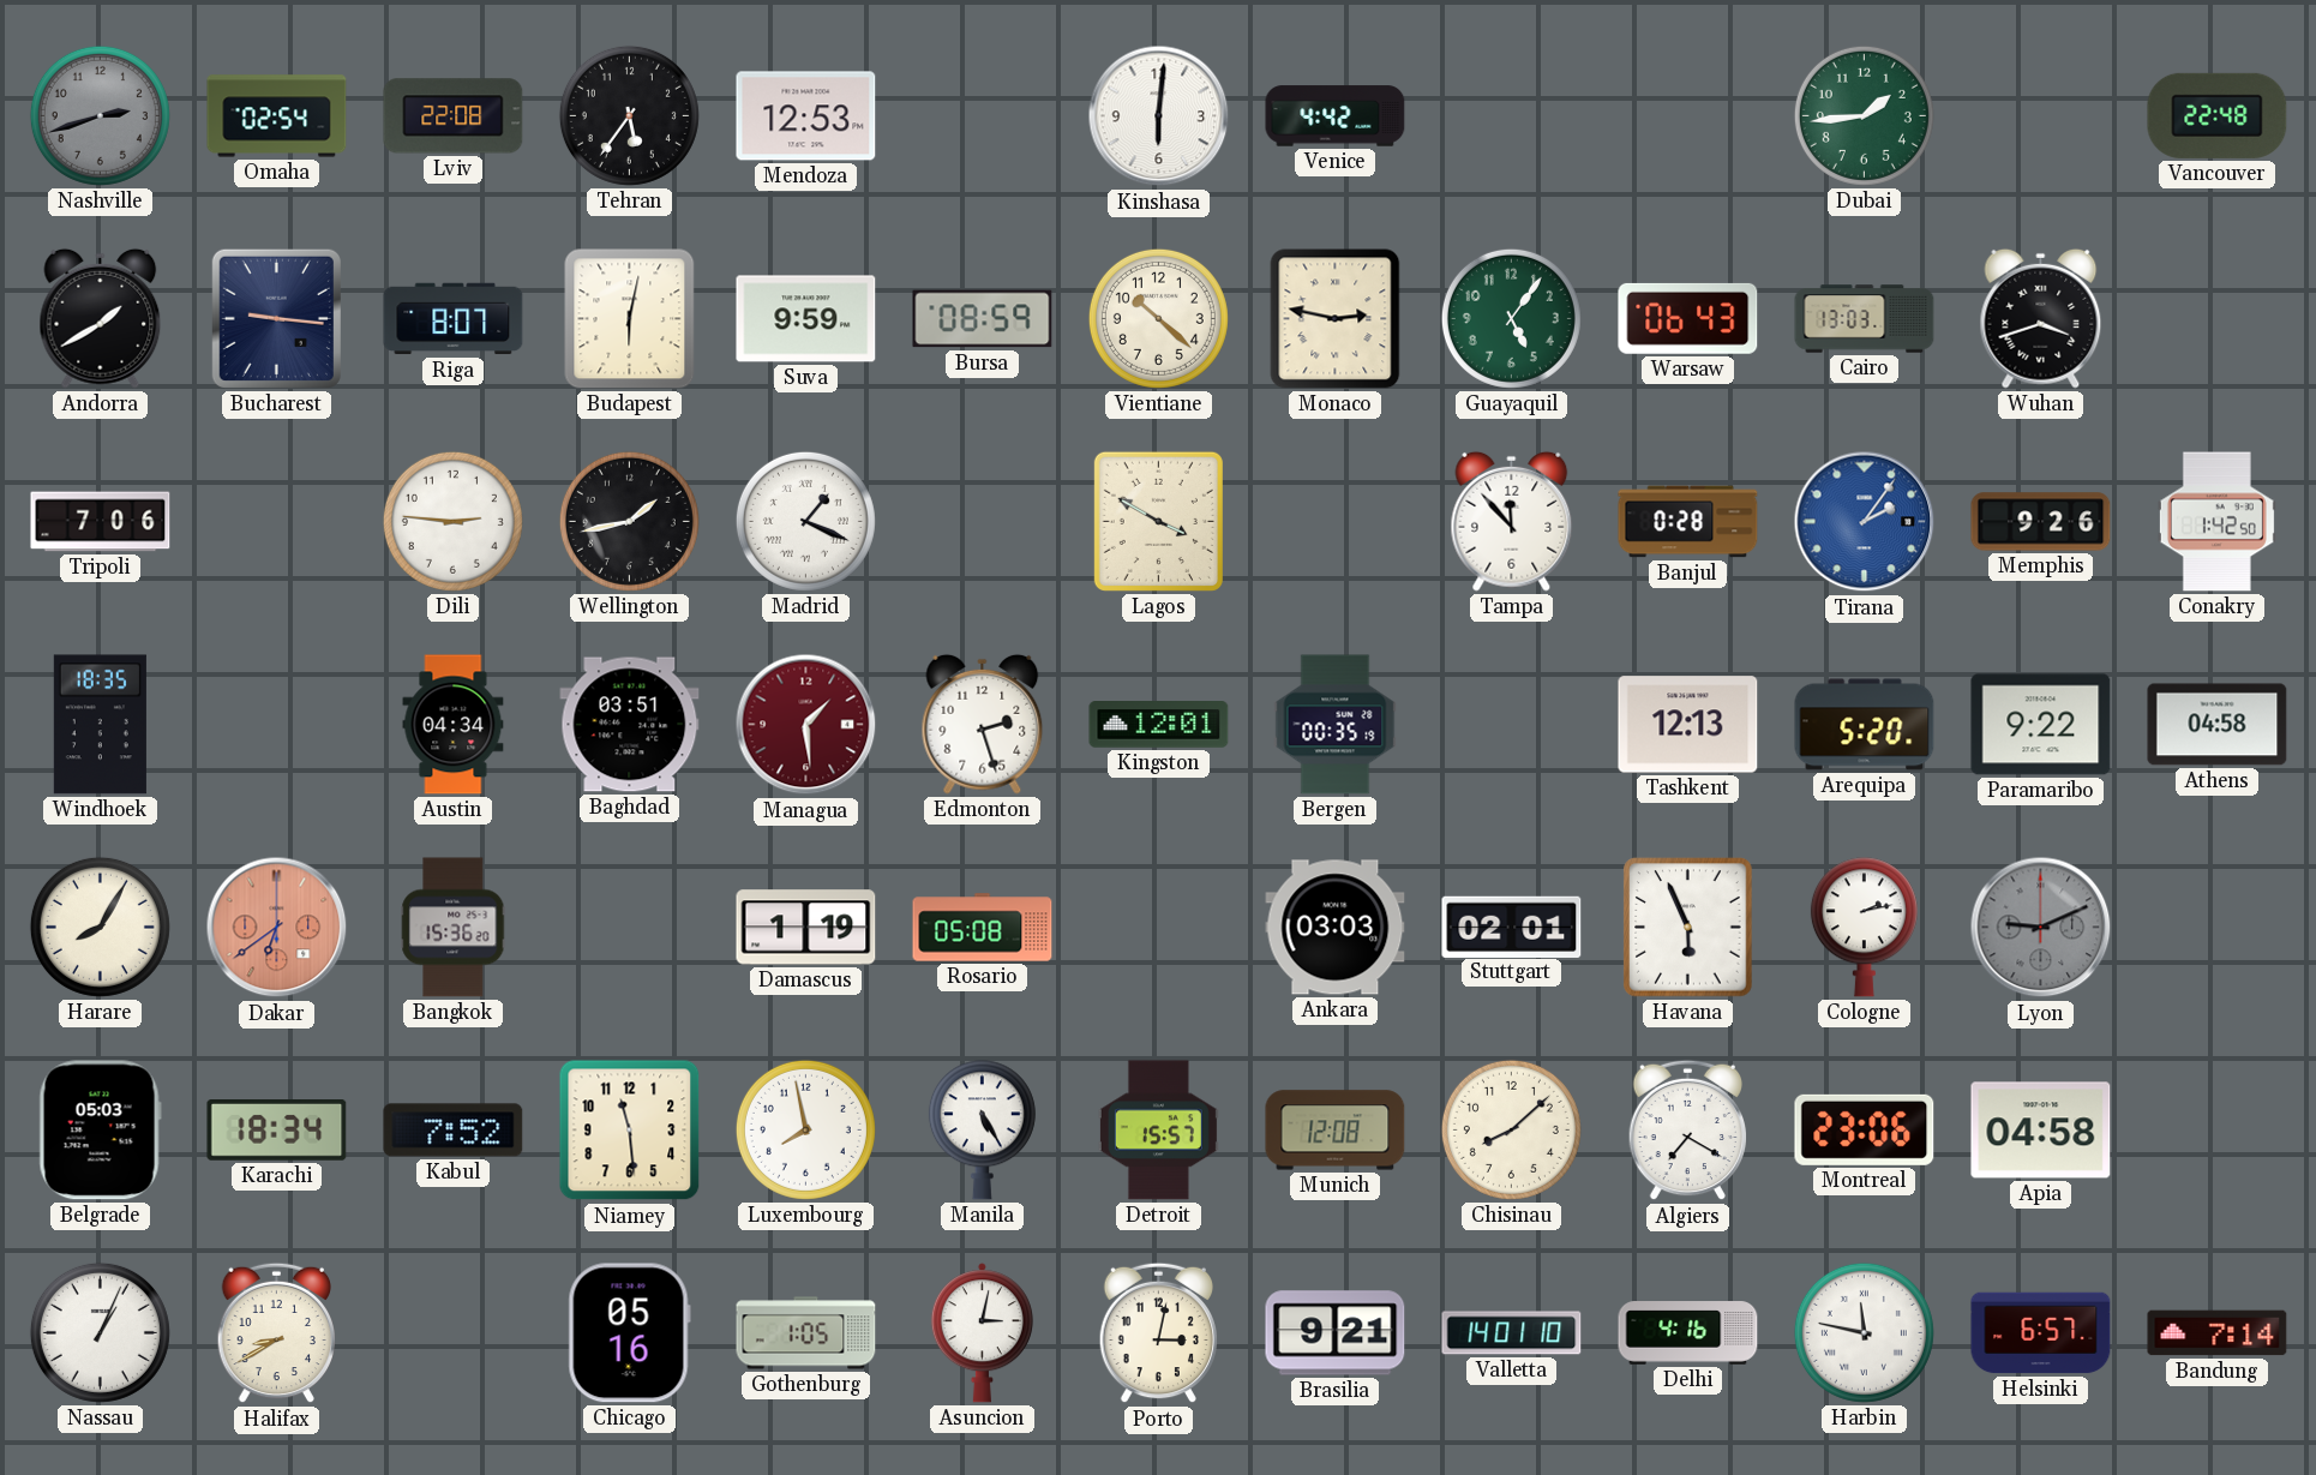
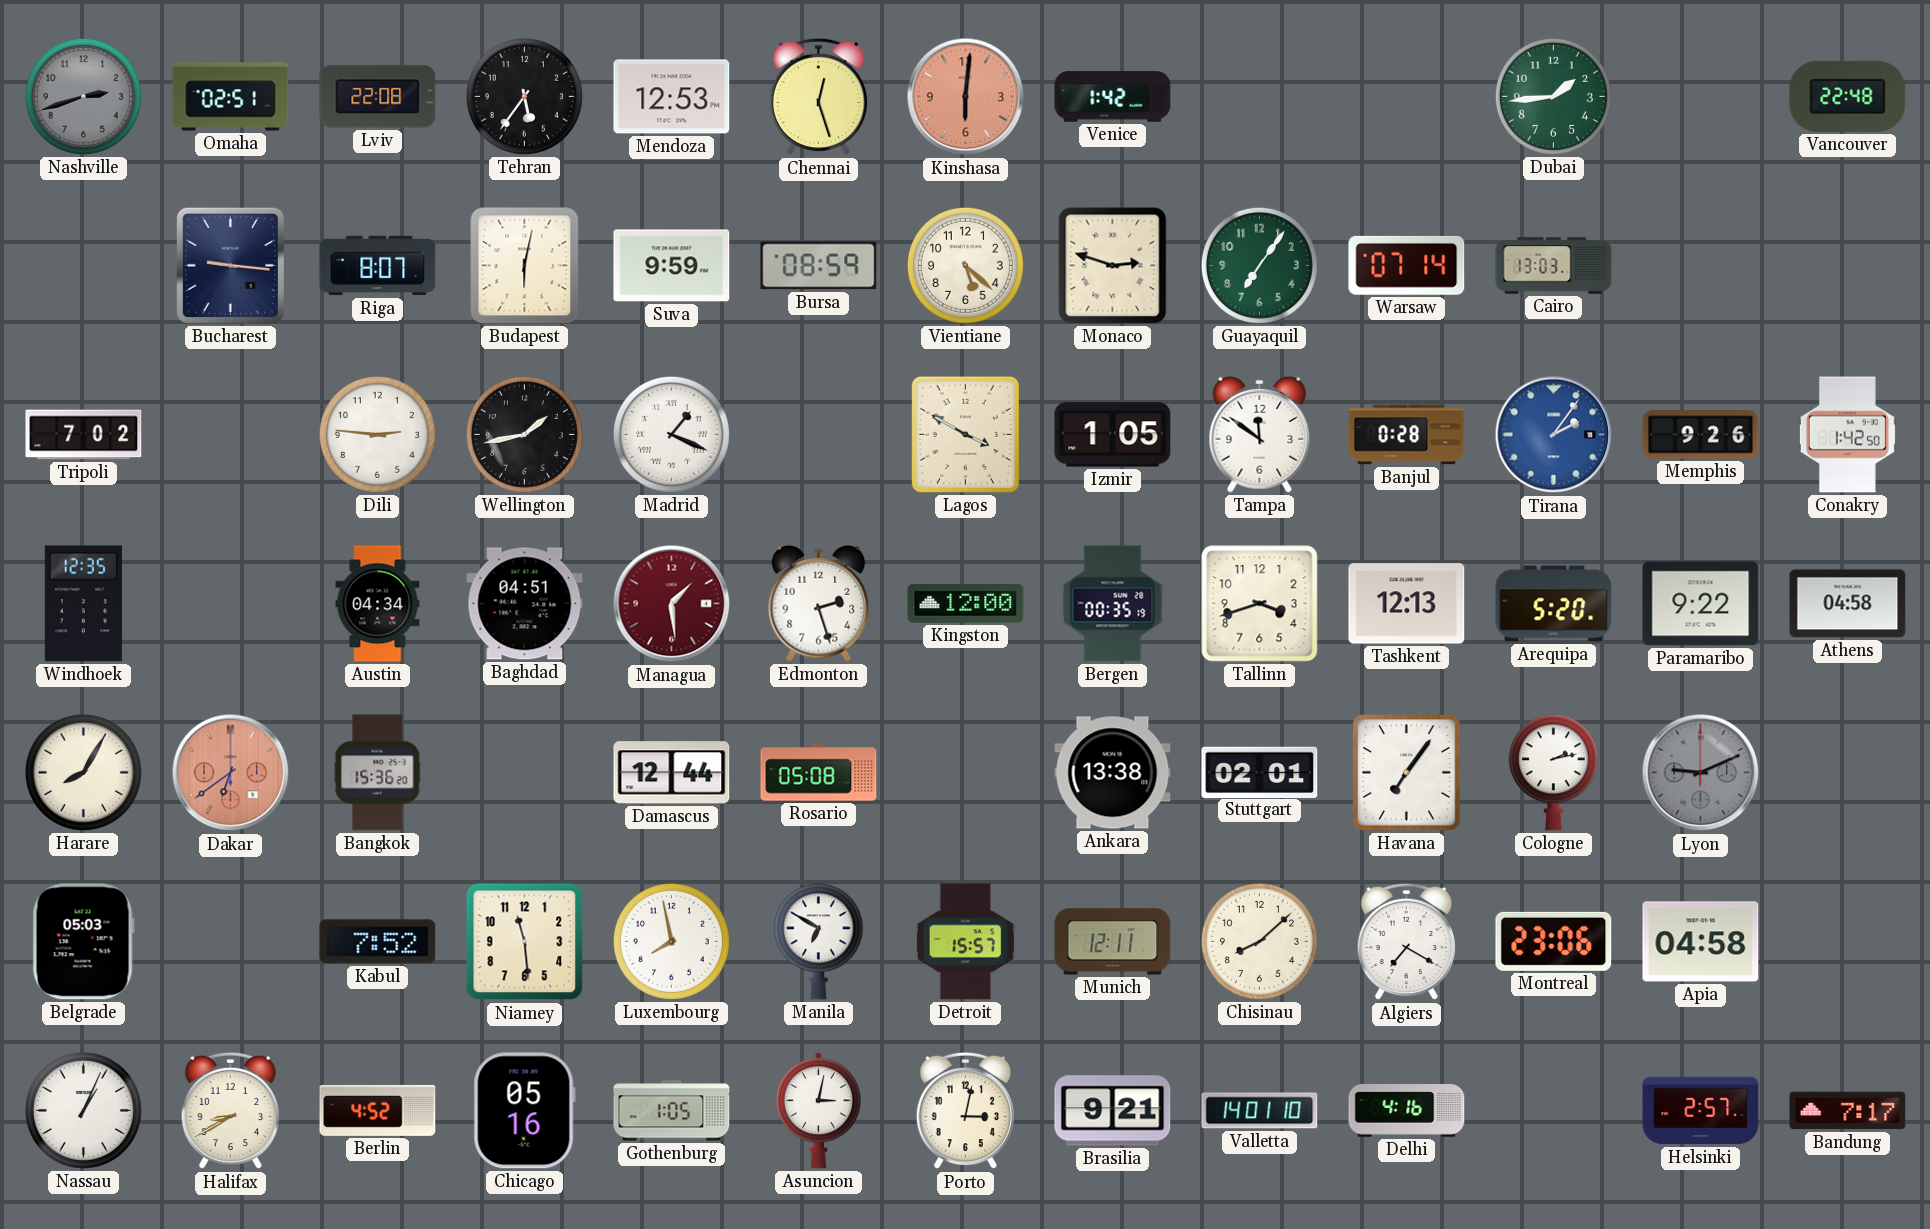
Omaha: 02:54 -> 02:51
Chennai: none -> 12:27
Kinshasa dial: white -> salmon
Venice: 4:42 -> 1:42
Andorra: 1:40 -> none
Vientiane: 10:22 -> 5:22
Monaco: 2:47 -> 2:48
Guayaquil: 5:06 -> 7:06
Warsaw: 06:43 -> 07:14
Wuhan: 3:42 -> none
Tripoli: 7:06 -> 7:02
Izmir: none -> 1:05
Tampa: 11:53 -> 11:51
Windhoek: 18:35 -> 12:35
Baghdad: 03:51 -> 04:51
Kingston: 12:01 -> 12:00
Tallinn: none -> 3:42
Damascus: 1:19 -> 12:44
Ankara: 03:03 -> 13:38
Havana: 5:56 -> 7:06
Karachi: 18:34 -> none
Manila: 5:25 -> 6:50
Munich: 12:08 -> 12:11
Berlin: none -> 4:52
Harbin: 11:47 -> none
Helsinki: 6:57 -> 2:57
Bandung: 7:14 -> 7:17
